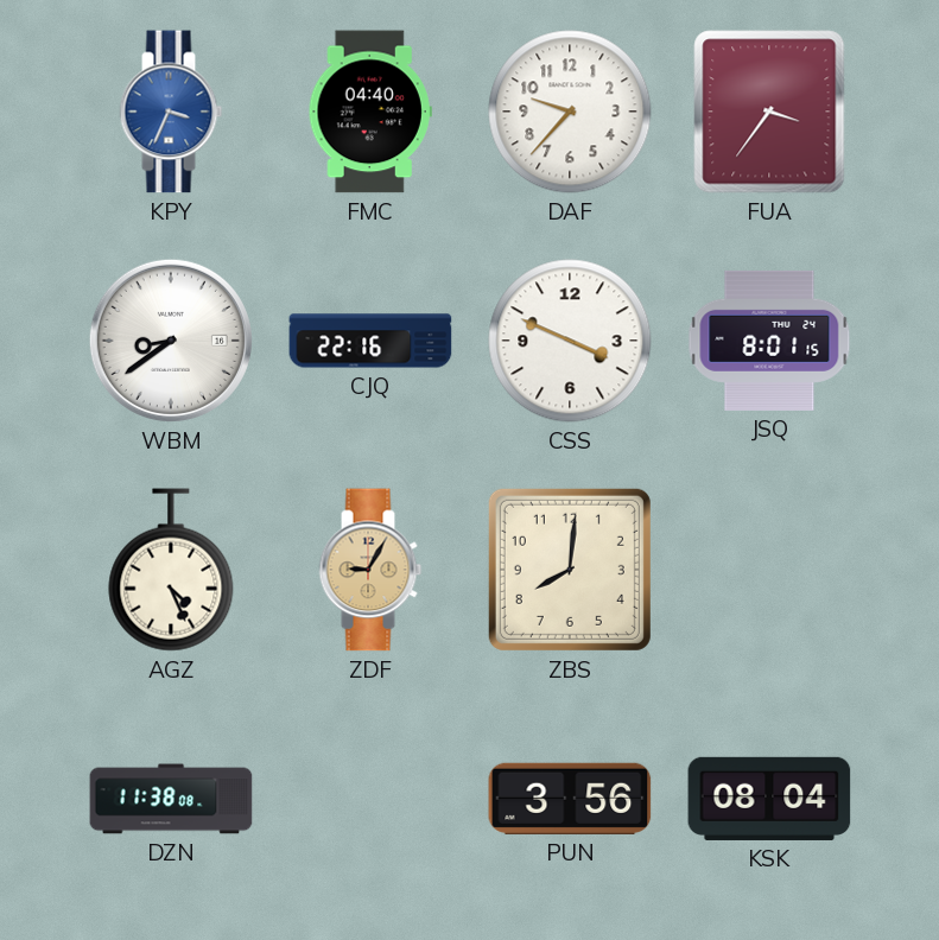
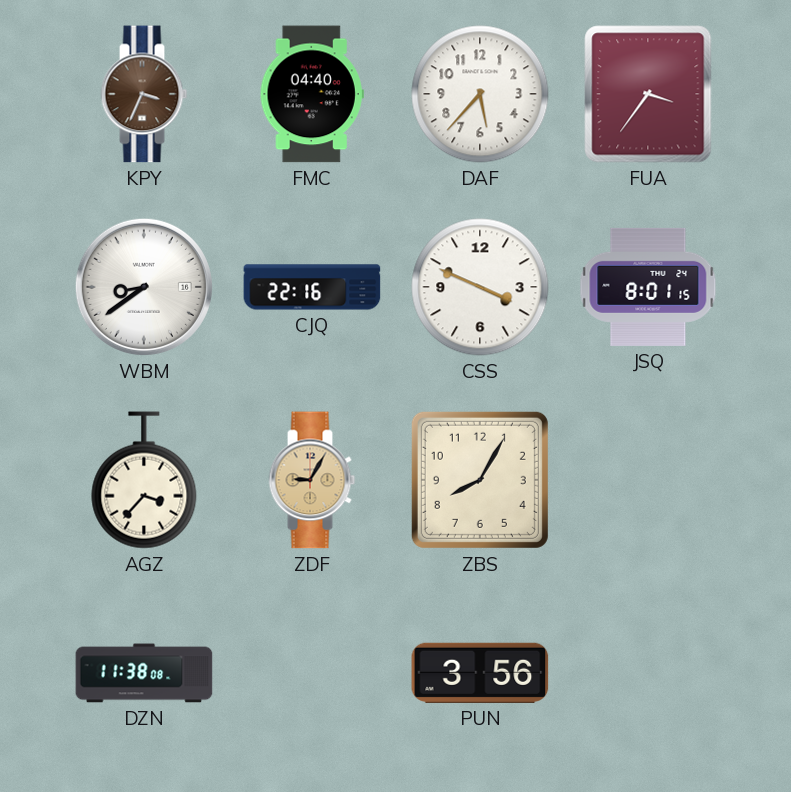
KPY dial: blue -> brown
DAF: 9:37 -> 5:37
AGZ: 4:26 -> 3:37
ZBS: 8:01 -> 8:05
KSK: 08:04 -> none
